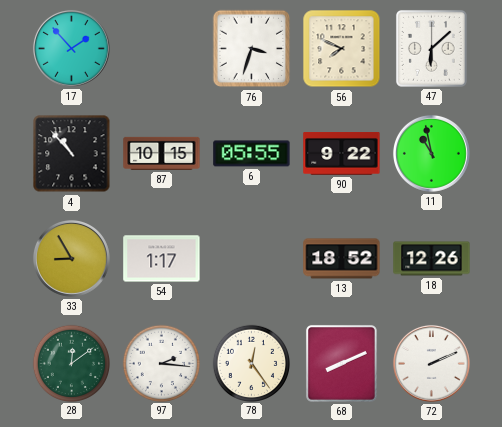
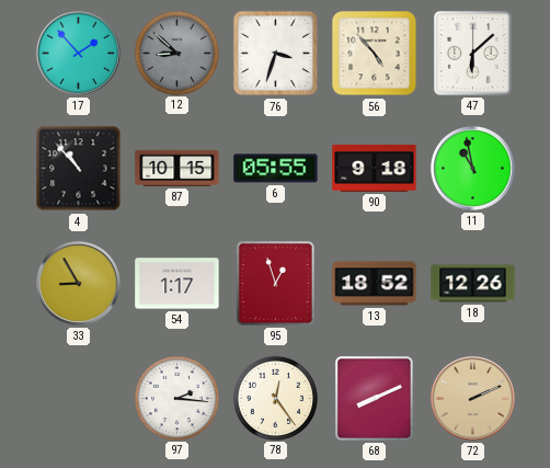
12: none -> 8:52
56: 7:49 -> 4:53
90: 9:22 -> 9:18
95: none -> 12:57
28: 12:09 -> none
72 dial: white -> champagne
